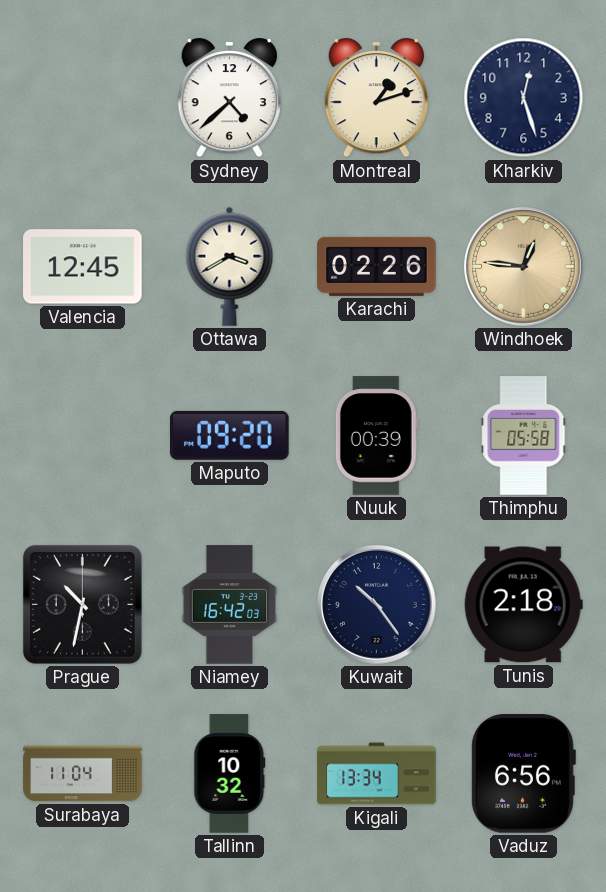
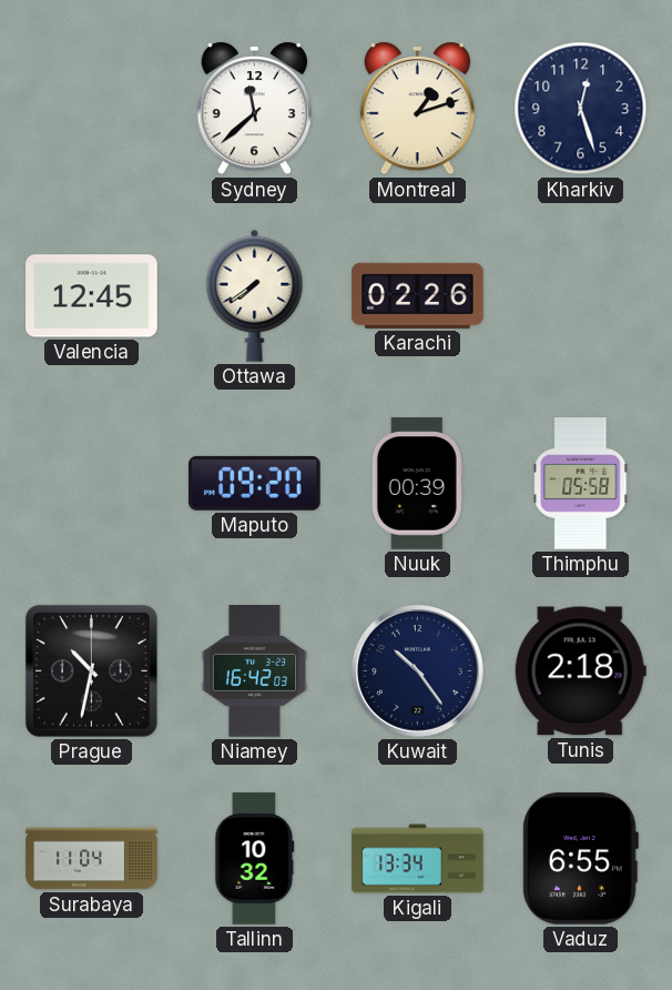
Sydney: 4:38 -> 11:38
Ottawa: 3:40 -> 7:39
Windhoek: 12:46 -> none
Vaduz: 6:56 -> 6:55
